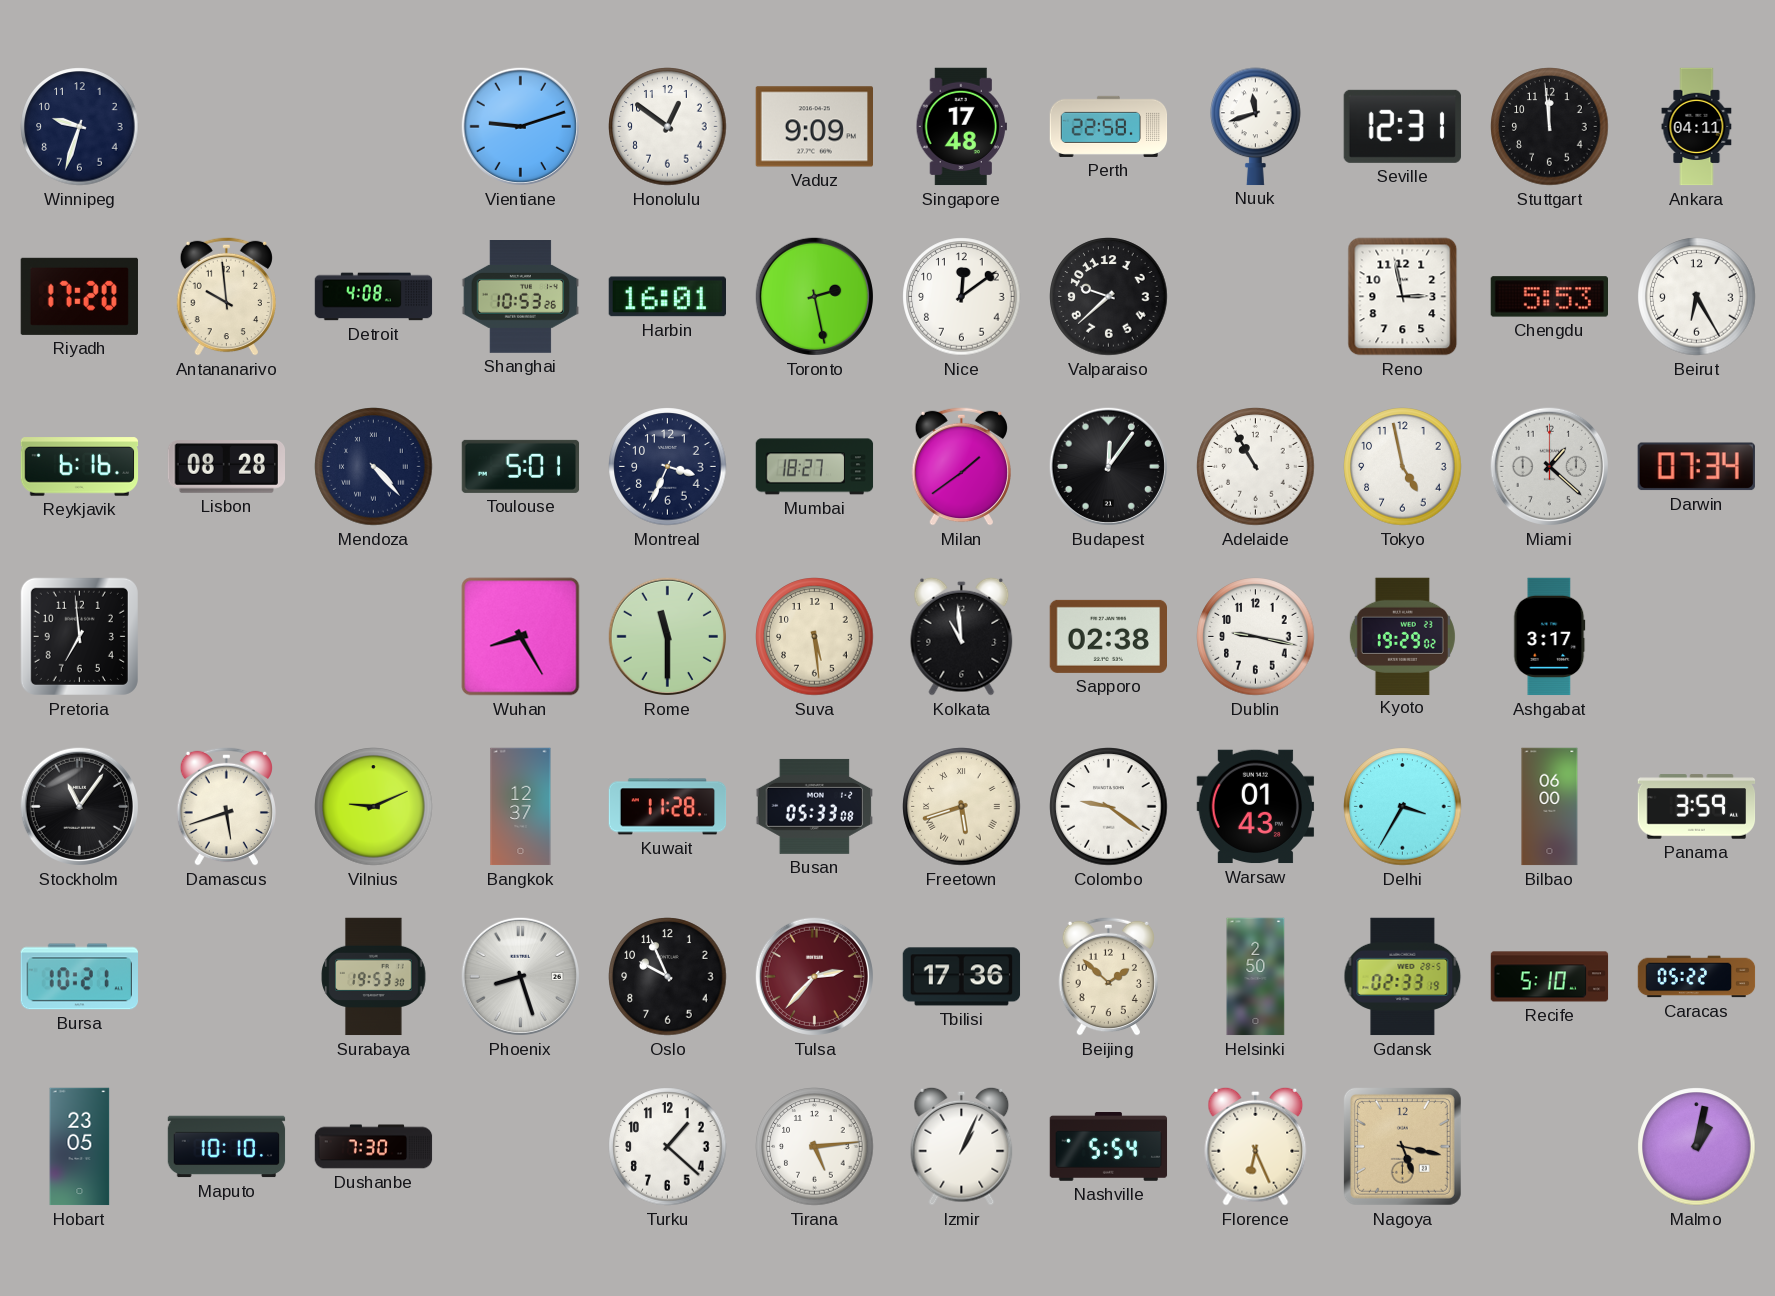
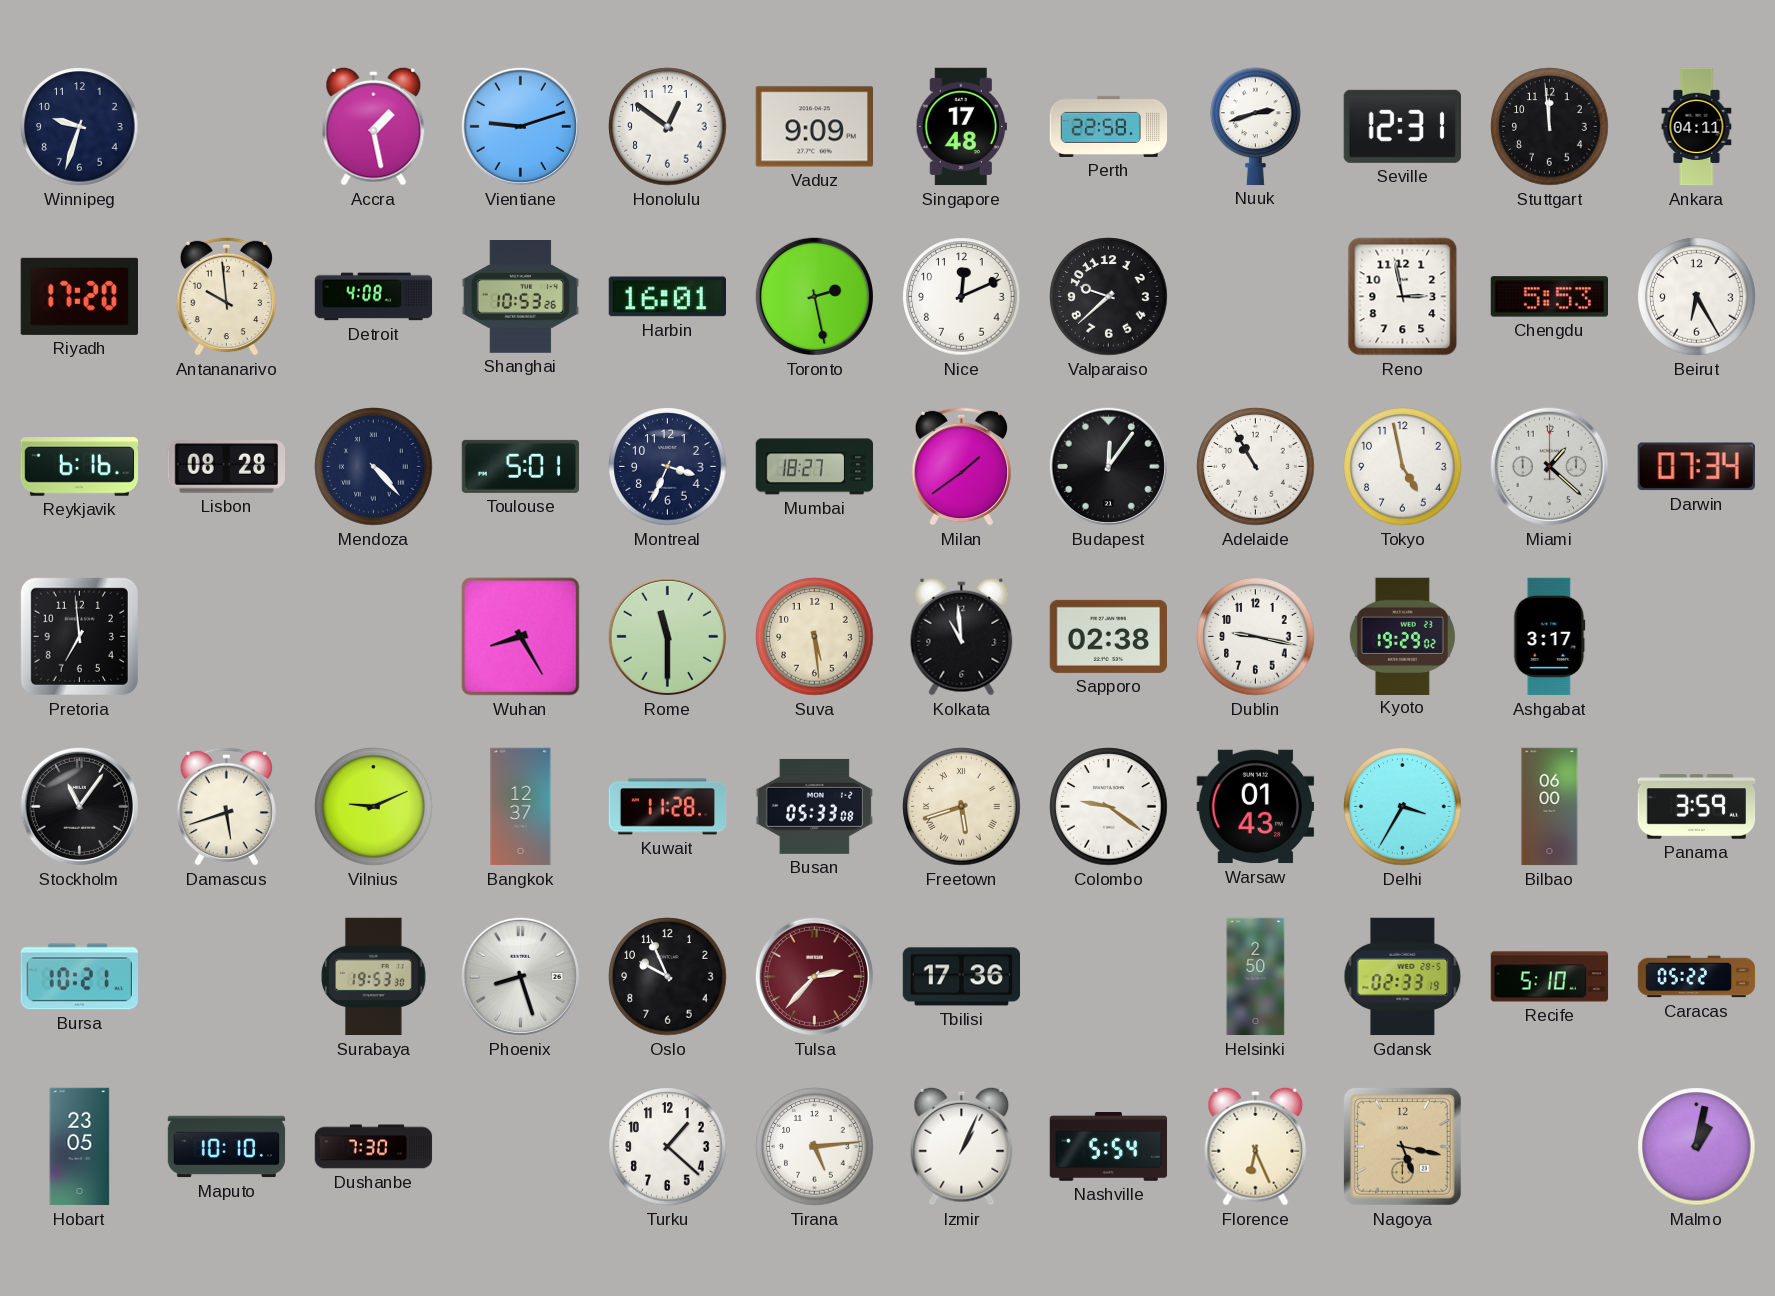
Accra: none -> 1:28
Nuuk: 11:42 -> 2:42
Nice: 12:09 -> 12:11
Beijing: 1:52 -> none
